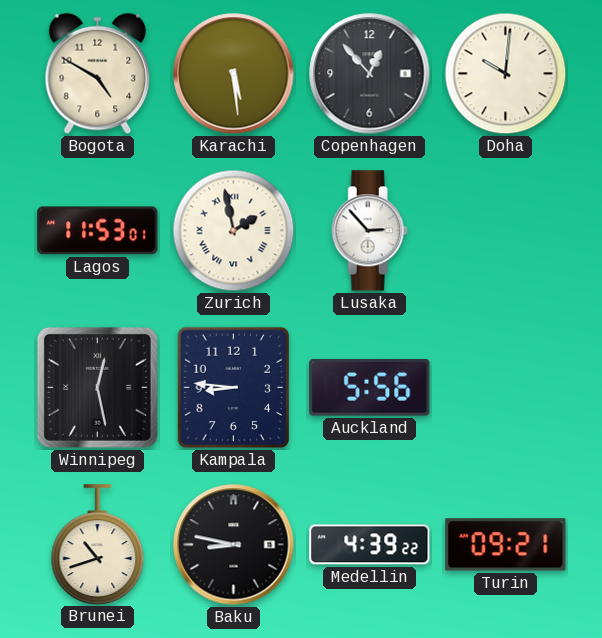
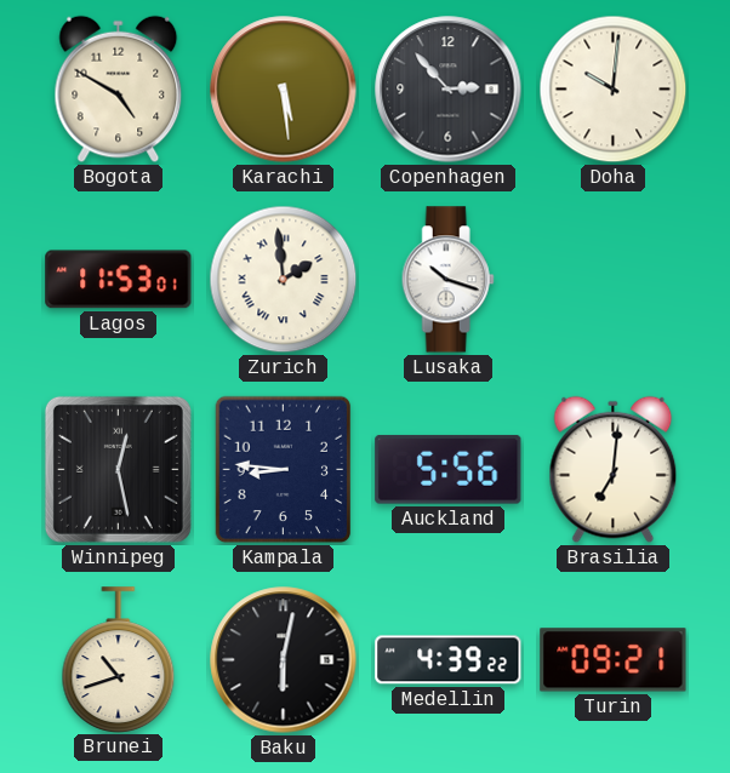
Copenhagen: 12:53 -> 2:53
Zurich: 1:58 -> 1:59
Lusaka: 2:53 -> 10:18
Brasilia: none -> 7:01
Baku: 8:47 -> 6:02
